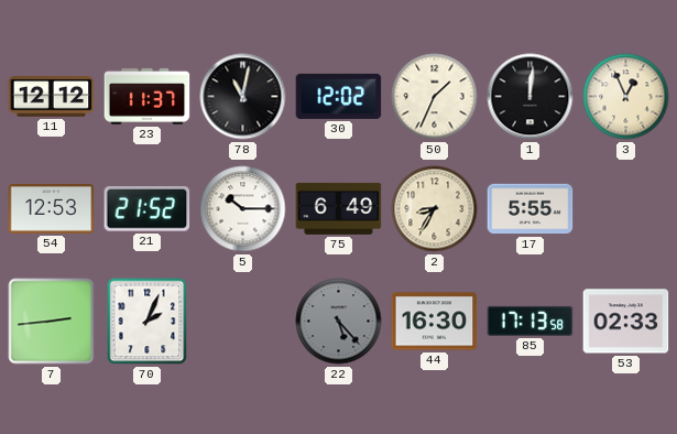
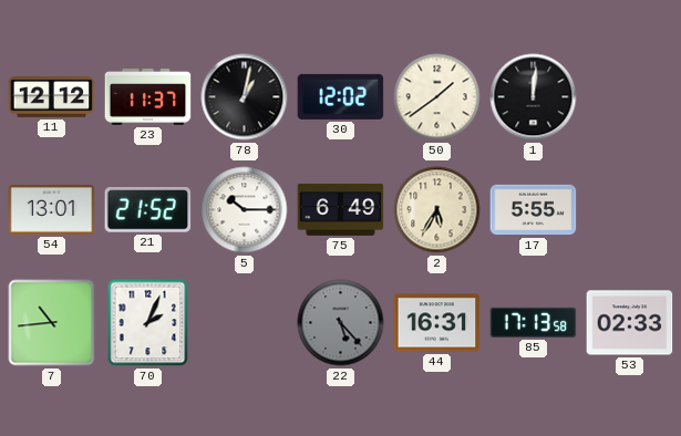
78: 11:02 -> 1:02
50: 1:34 -> 1:39
3: 12:56 -> none
54: 12:53 -> 13:01
2: 8:35 -> 5:35
7: 2:44 -> 10:44
44: 16:30 -> 16:31
